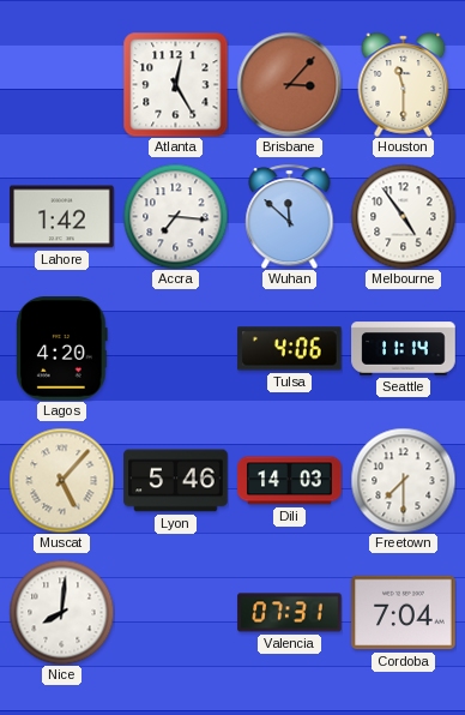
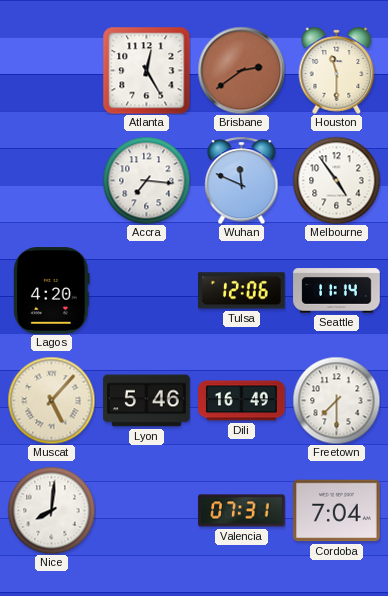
Brisbane: 3:07 -> 2:39
Lahore: 1:42 -> none
Wuhan: 11:52 -> 11:49
Tulsa: 4:06 -> 12:06
Dili: 14:03 -> 16:49
